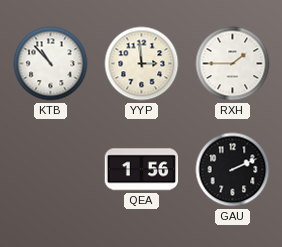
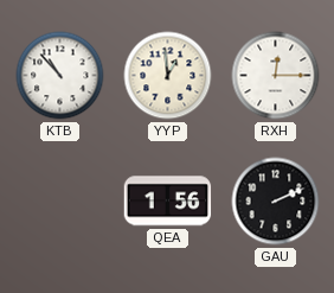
YYP: 2:59 -> 12:59
RXH: 1:45 -> 12:15
